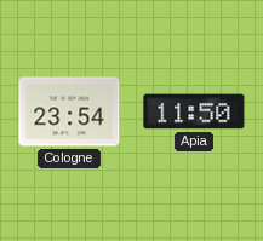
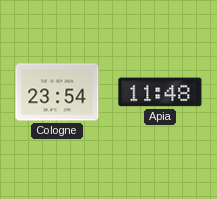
Apia: 11:50 -> 11:48
